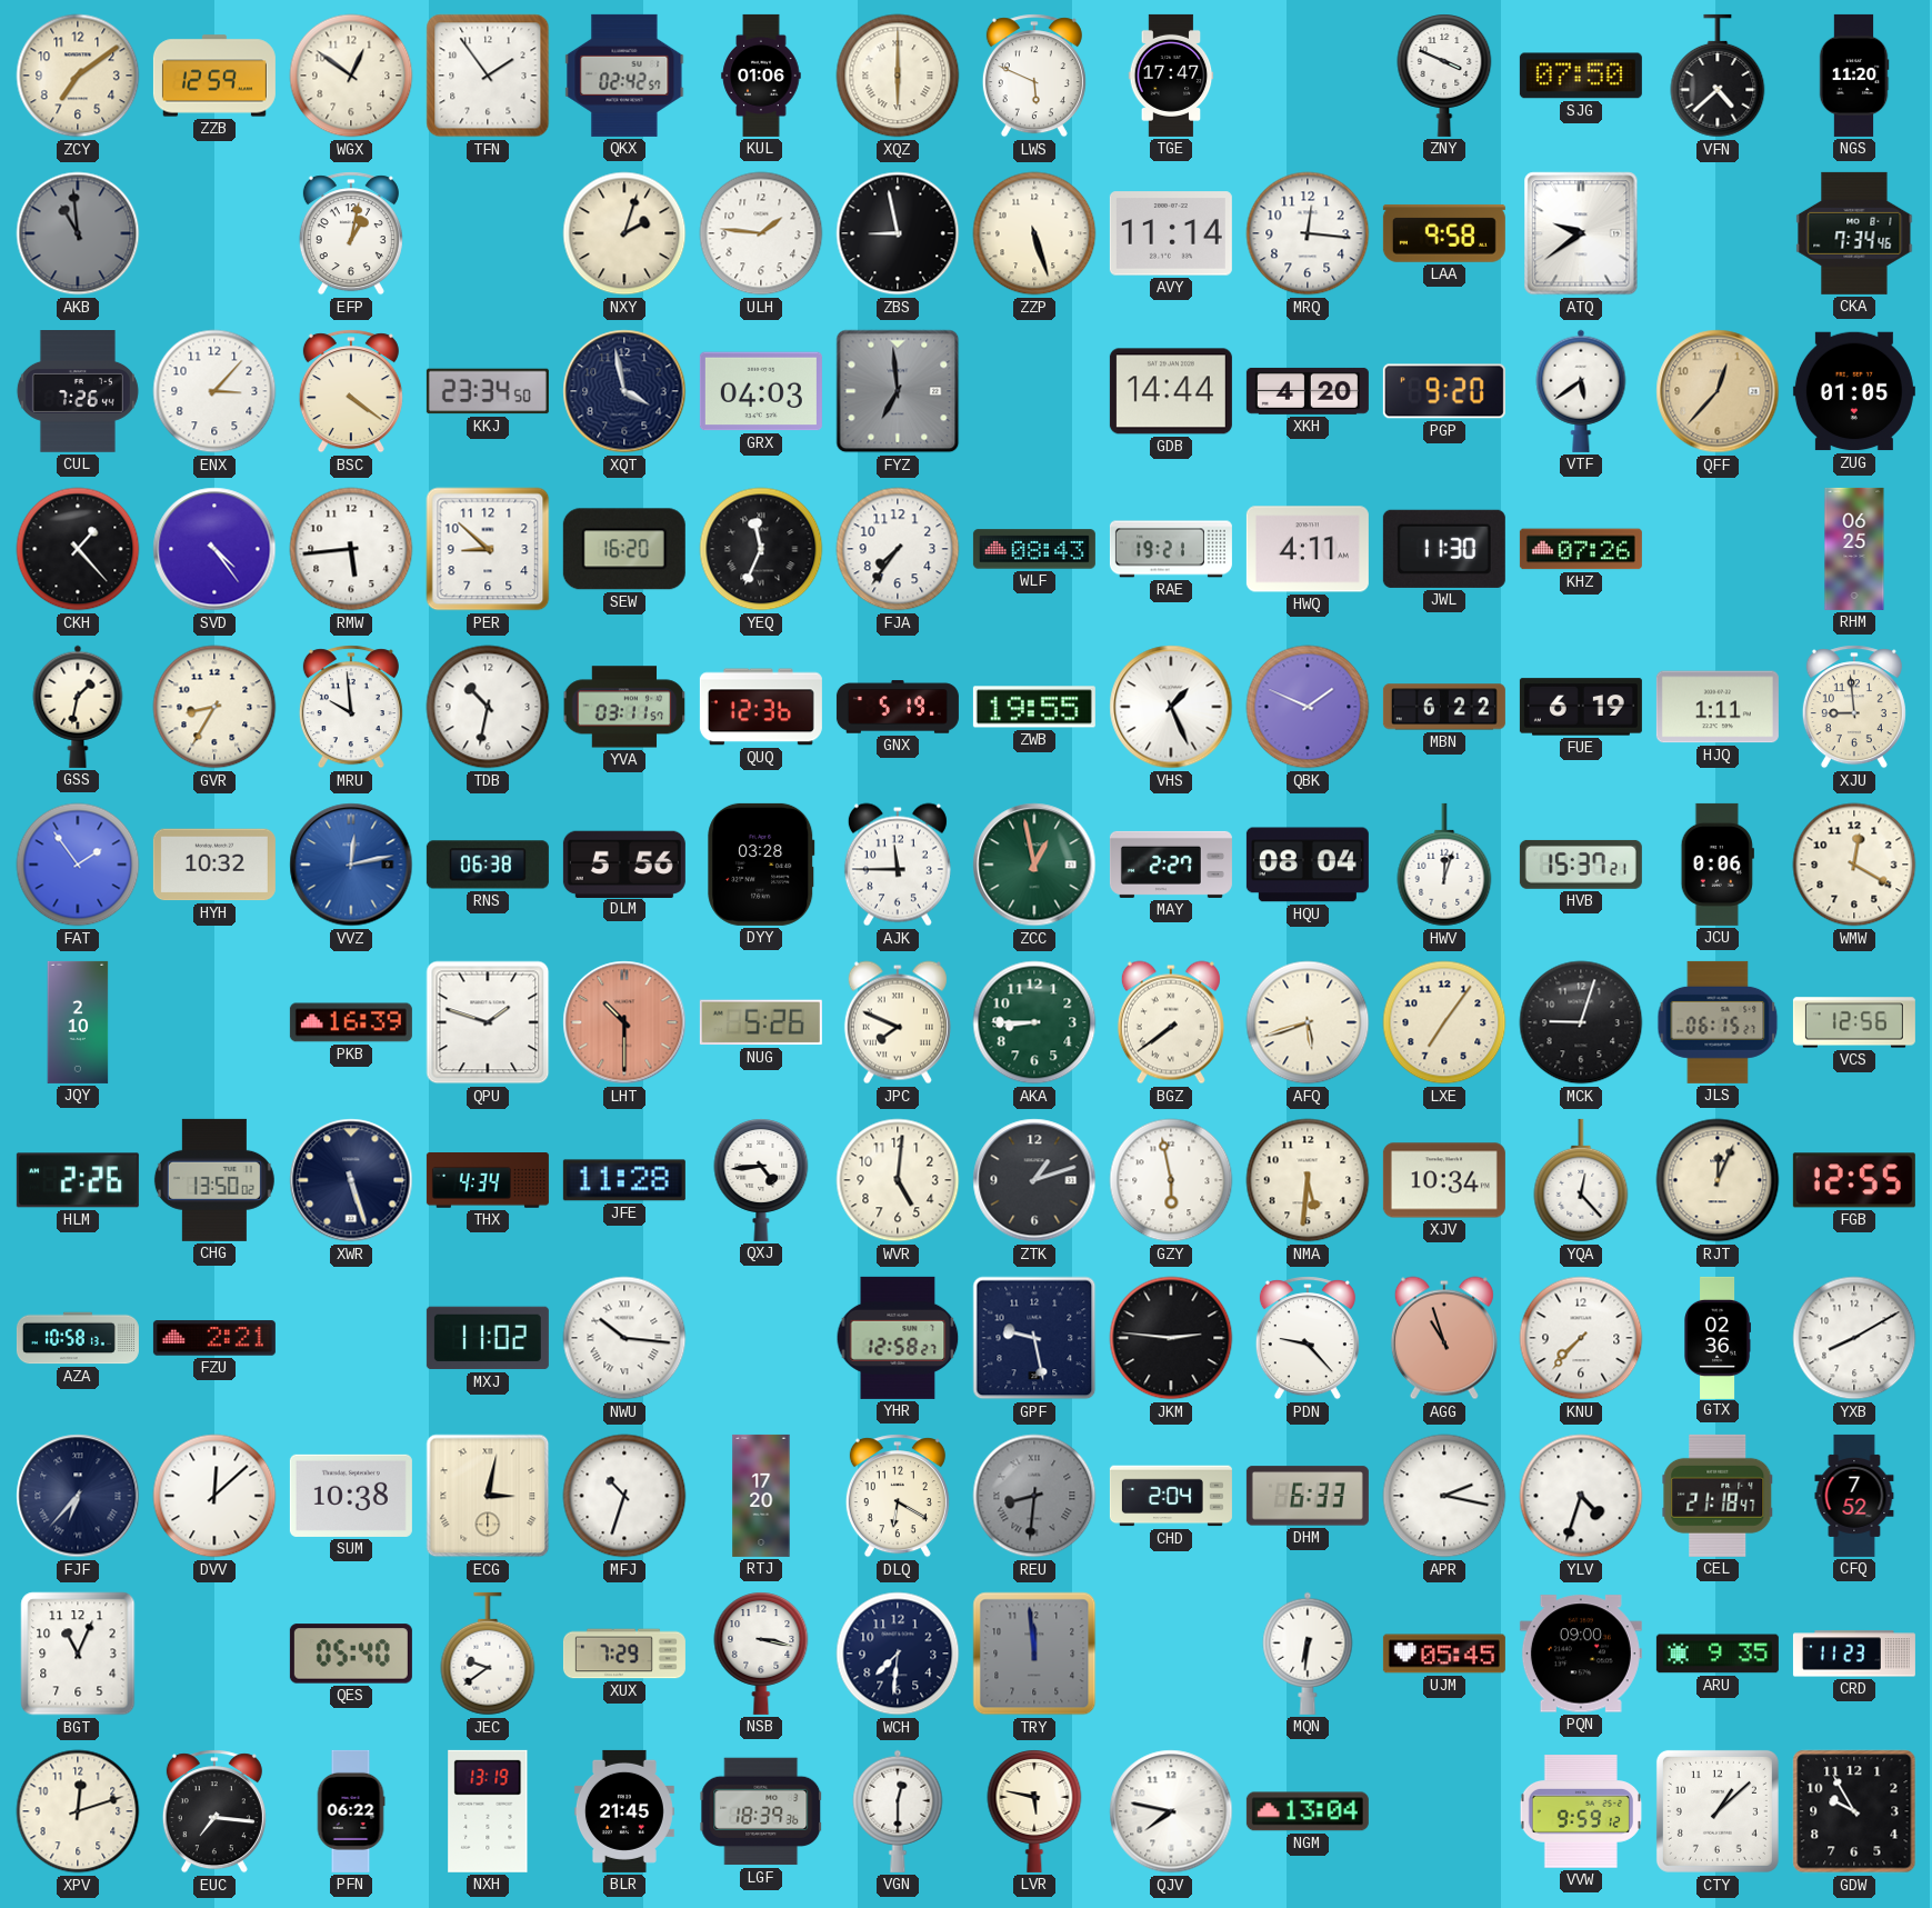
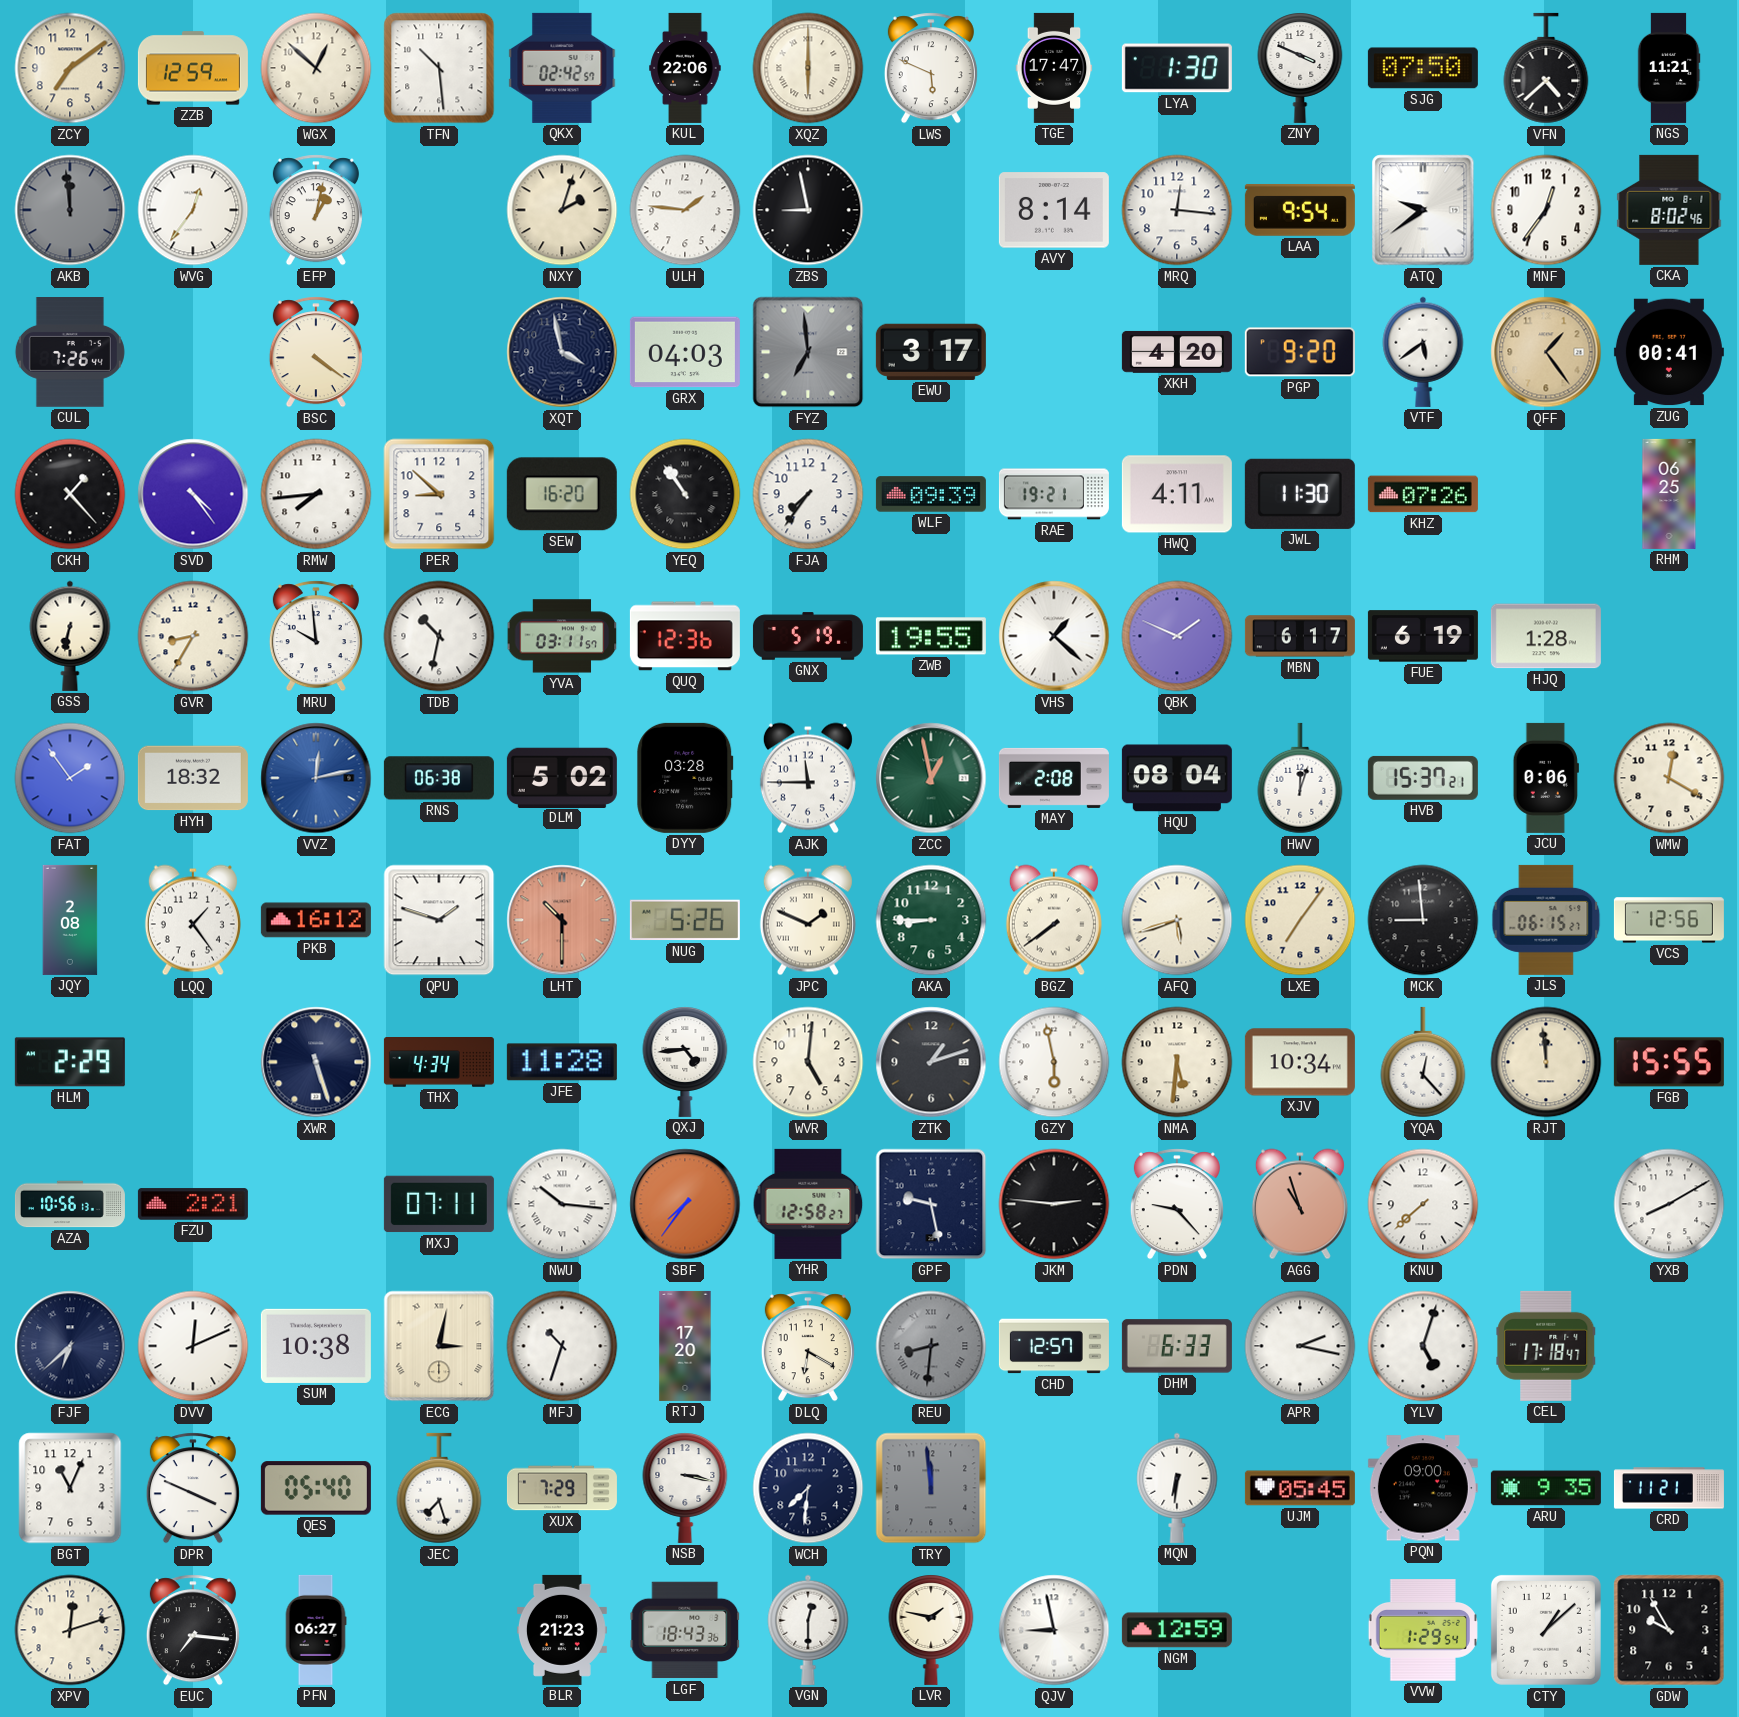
WGX: 12:51 -> 12:52
TFN: 1:54 -> 10:29
KUL: 01:06 -> 22:06
LYA: none -> 1:30
NGS: 11:20 -> 11:21
AKB: 10:59 -> 11:59
WVG: none -> 12:36
ZZP: 5:27 -> none
AVY: 11:14 -> 8:14
LAA: 9:58 -> 9:54
MNF: none -> 12:36
CKA: 7:34 -> 8:02
ENX: 3:07 -> none
KKJ: 23:34 -> none
EWU: none -> 3:17
GDB: 14:44 -> none
QFF: 12:37 -> 1:24
ZUG: 01:05 -> 00:41
RMW: 5:44 -> 7:44
YEQ: 11:34 -> 10:54
WLF: 08:43 -> 09:39
GSS: 1:32 -> 6:32
VHS: 1:26 -> 1:22
MBN: 6:22 -> 6:17
HJQ: 1:11 -> 1:28
XJU: 8:59 -> none
HYH: 10:32 -> 18:32
DLM: 5:56 -> 5:02
MAY: 2:27 -> 2:08
JQY: 2:10 -> 2:08
LQQ: none -> 1:24
PKB: 16:39 -> 16:12
JPC: 7:49 -> 1:49
MCK: 9:03 -> 8:59
HLM: 2:26 -> 2:29
CHG: 13:50 -> none
RJT: 12:04 -> 11:59
FGB: 12:55 -> 15:55
AZA: 10:58 -> 10:56
MXJ: 11:02 -> 07:11
SBF: none -> 7:36
KNU: 7:37 -> 7:38
GTX: 02:36 -> none
FJF: 6:37 -> 6:38
DVV: 12:08 -> 12:11
CHD: 2:04 -> 12:57
YLV: 4:33 -> 5:03
CEL: 21:18 -> 17:18
CFQ: 7:52 -> none
DPR: none -> 3:49
JEC: 9:39 -> 7:27
CRD: 11:23 -> 11:21
PFN: 06:22 -> 06:27
NXH: 13:19 -> none
BLR: 21:45 -> 21:23
LGF: 18:39 -> 18:43
LVR: 5:47 -> 1:47
QJV: 7:47 -> 8:58
NGM: 13:04 -> 12:59
VVW: 9:59 -> 1:29
